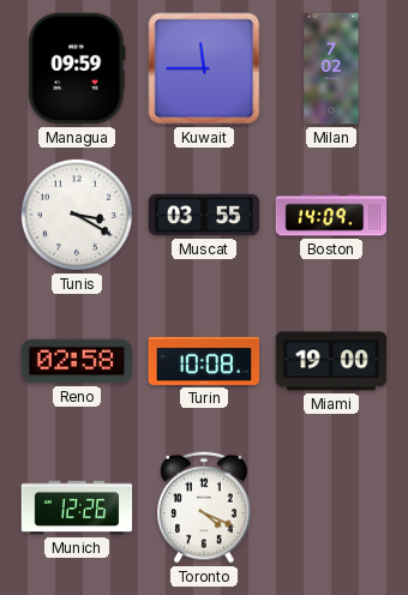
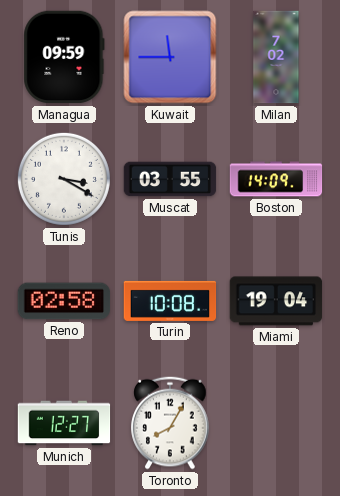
Miami: 19:00 -> 19:04
Munich: 12:26 -> 12:27
Toronto: 4:19 -> 8:05
